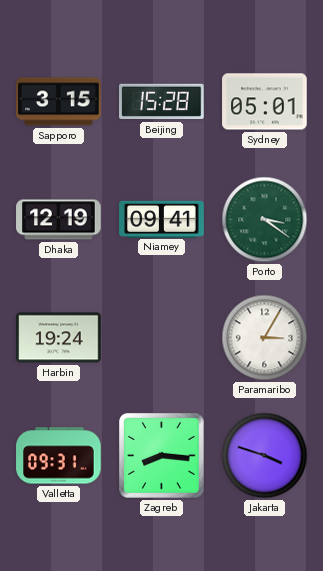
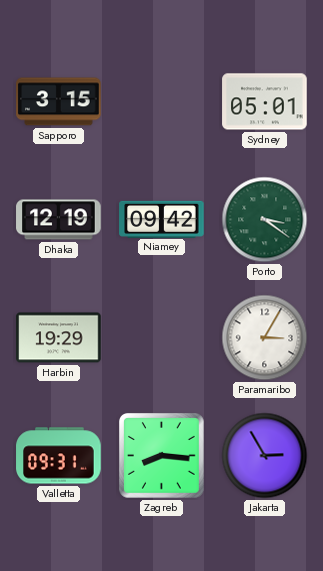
Beijing: 15:28 -> none
Niamey: 09:41 -> 09:42
Harbin: 19:24 -> 19:29
Jakarta: 3:48 -> 2:55
